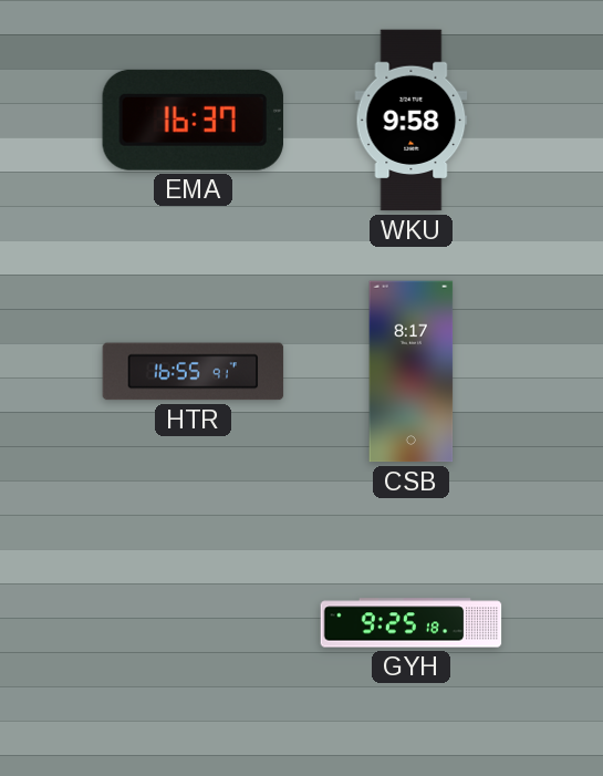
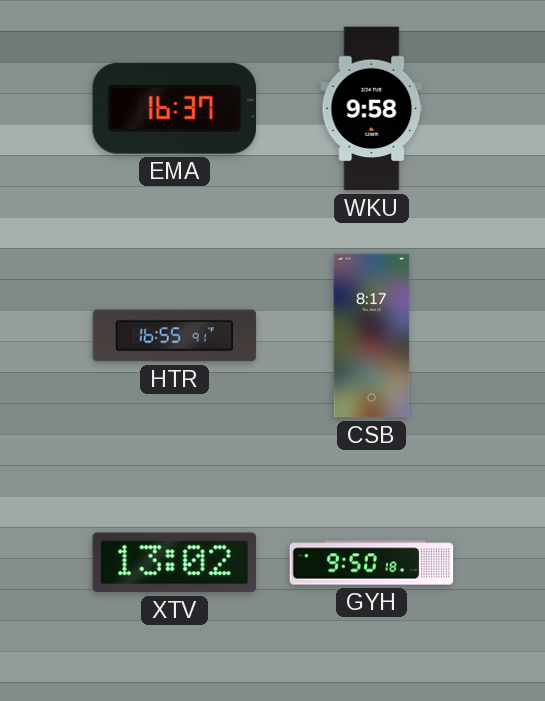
XTV: none -> 13:02
GYH: 9:25 -> 9:50
